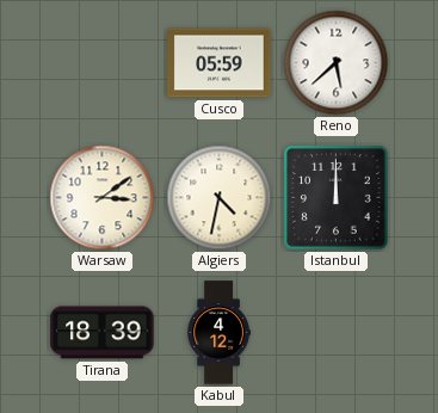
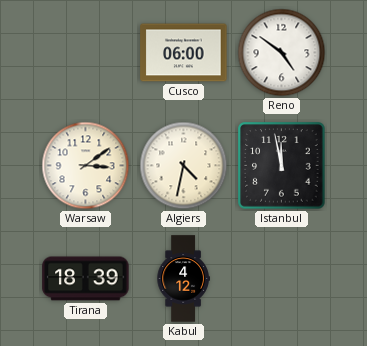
Cusco: 05:59 -> 06:00
Reno: 5:38 -> 4:51
Istanbul: 12:00 -> 11:58
